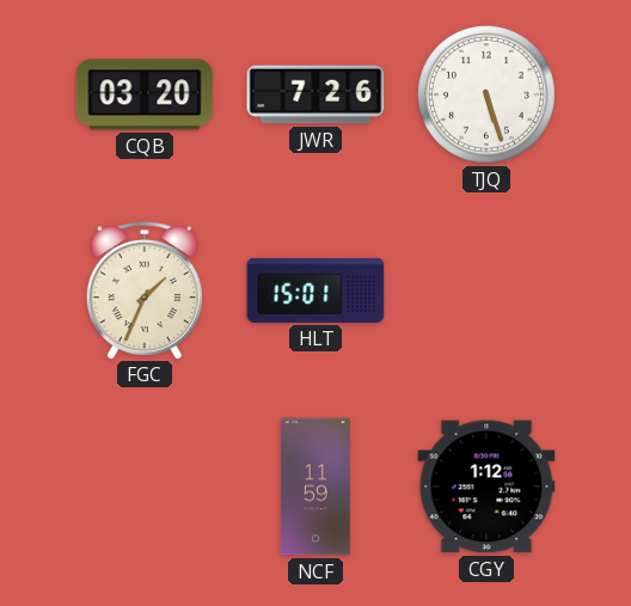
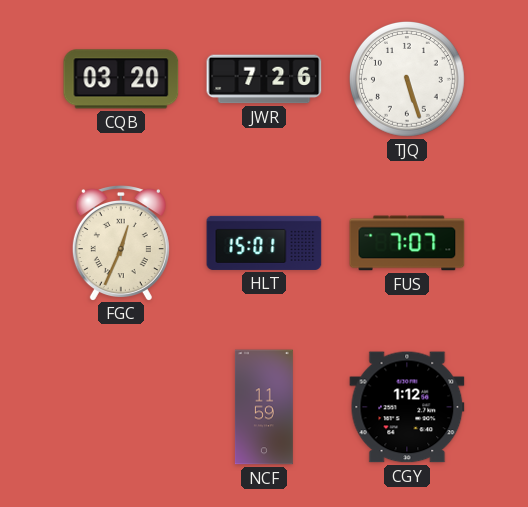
FGC: 1:34 -> 12:34
FUS: none -> 7:07
